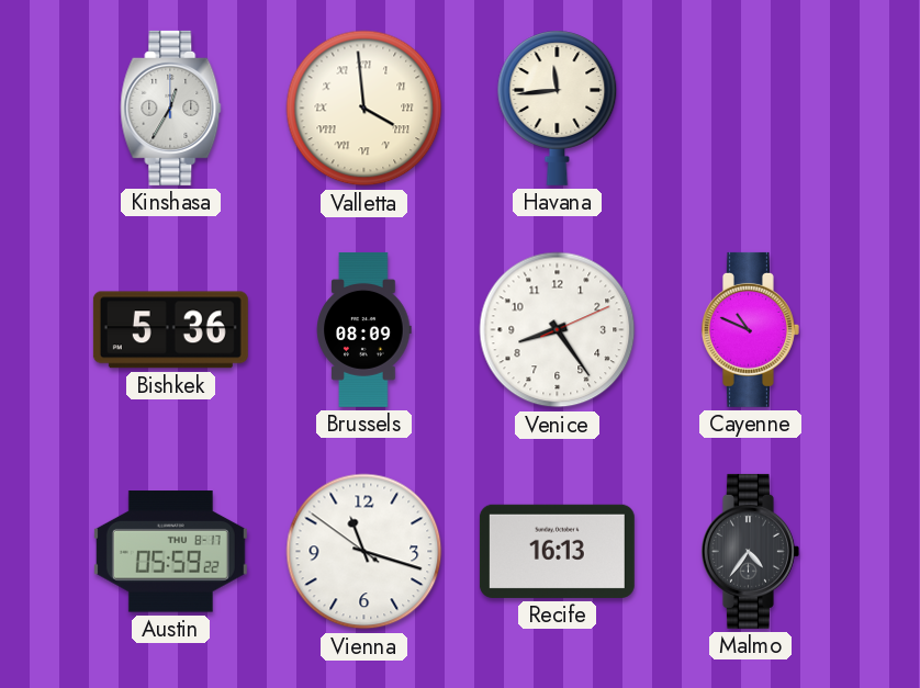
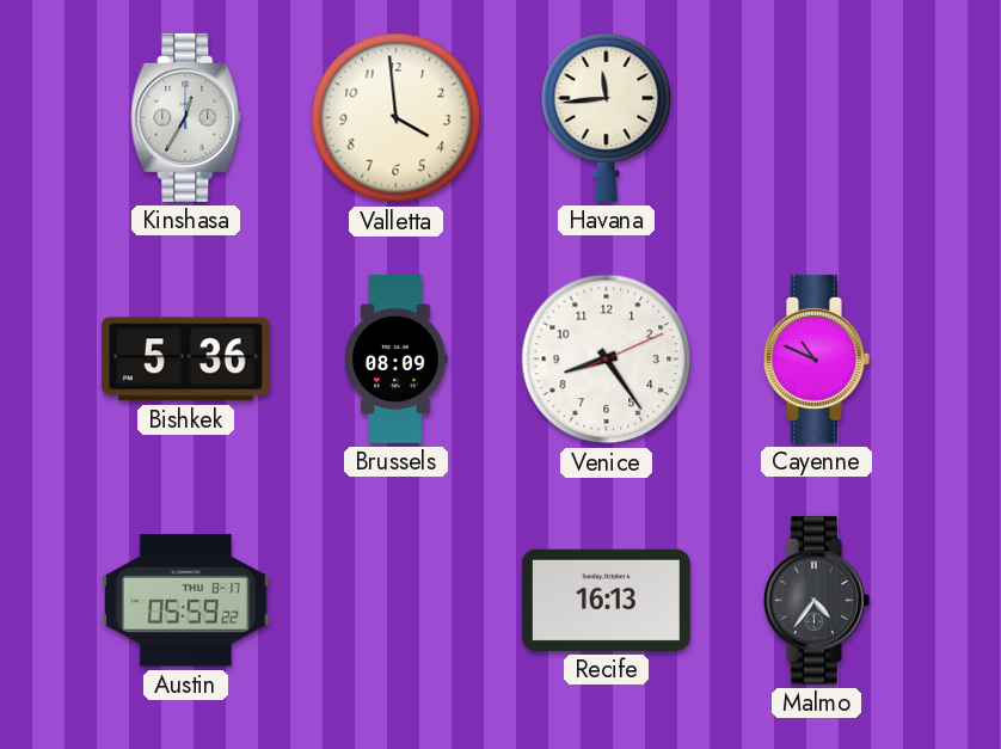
Valletta numerals: Roman -> Arabic
Vienna: 11:17 -> none
